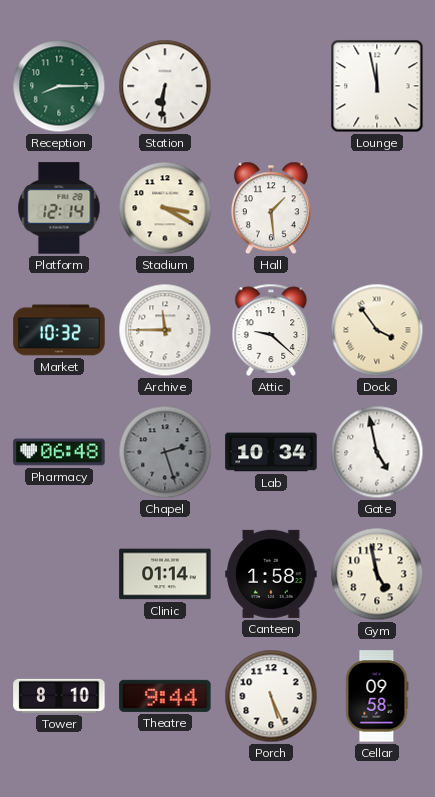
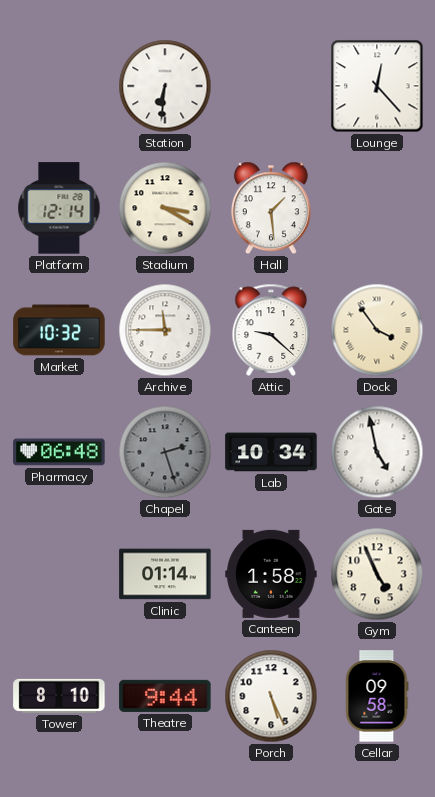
Reception: 8:15 -> none
Lounge: 11:58 -> 12:23
Gym: 4:58 -> 4:56
